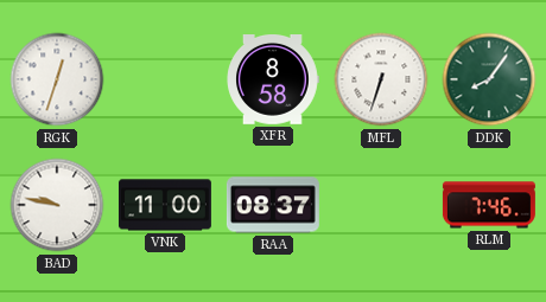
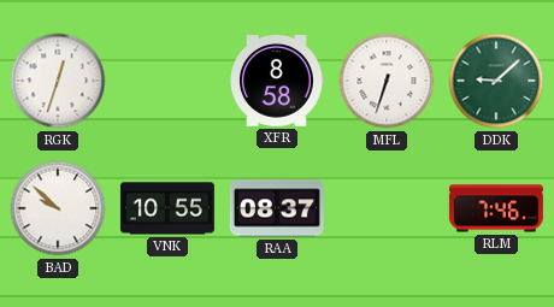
DDK: 8:06 -> 9:08
BAD: 9:47 -> 9:52
VNK: 11:00 -> 10:55
